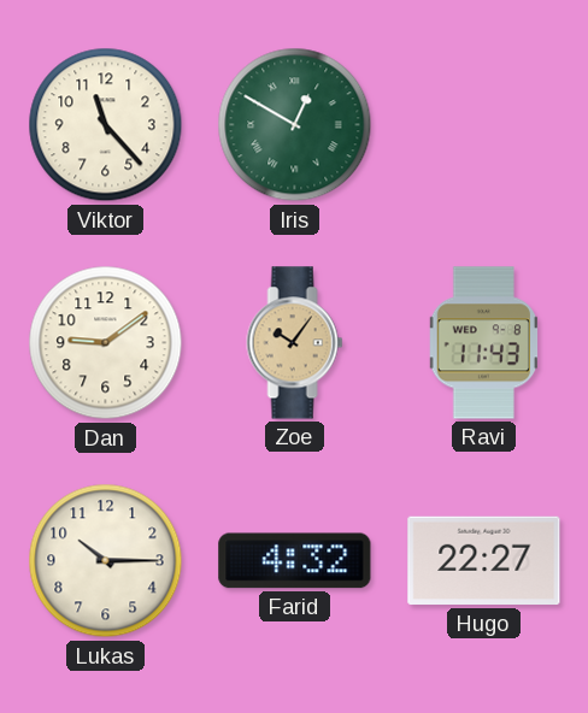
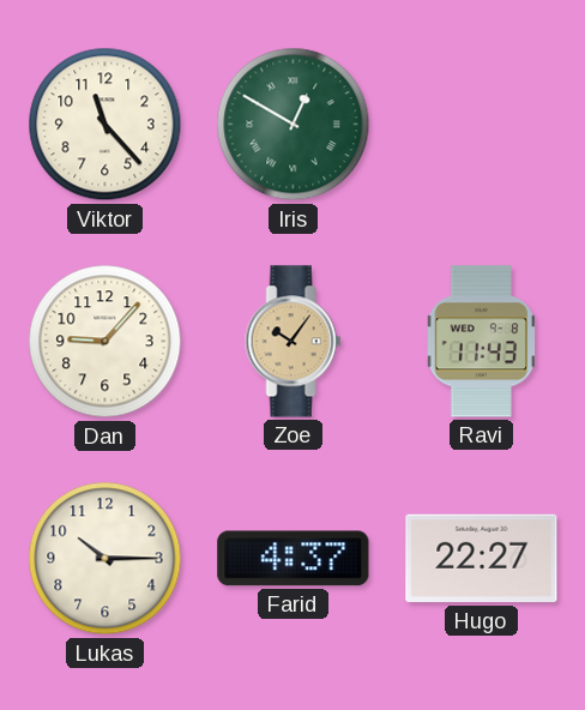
Dan: 9:09 -> 9:07
Farid: 4:32 -> 4:37
